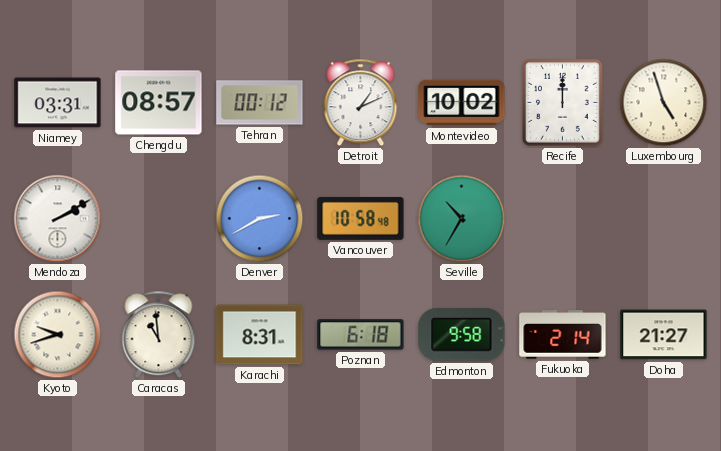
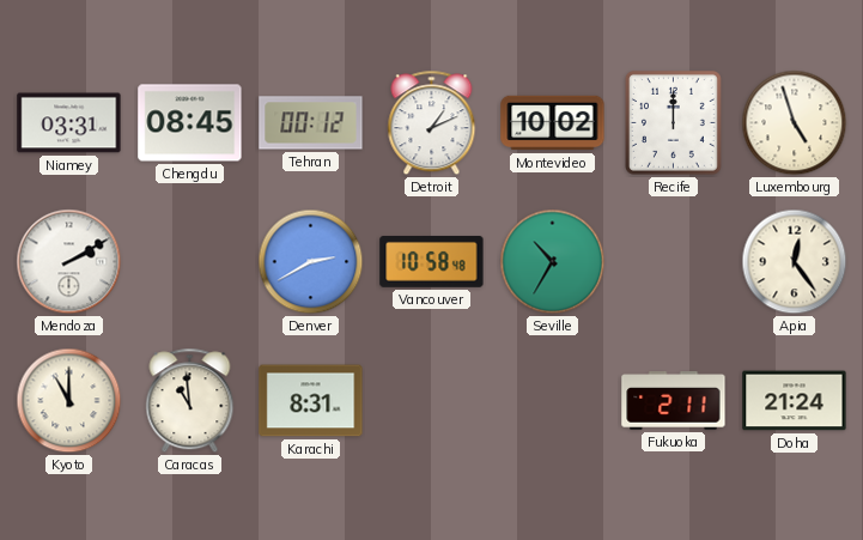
Chengdu: 08:57 -> 08:45
Apia: none -> 12:24
Kyoto: 9:42 -> 11:00
Poznan: 6:18 -> none
Edmonton: 9:58 -> none
Fukuoka: 2:14 -> 2:11
Doha: 21:27 -> 21:24
